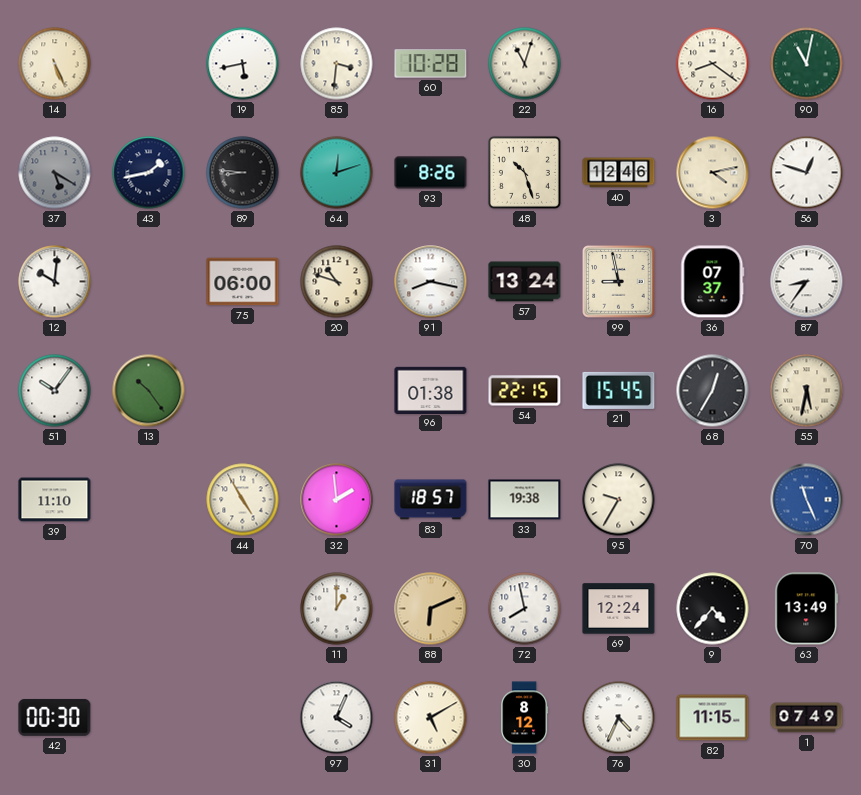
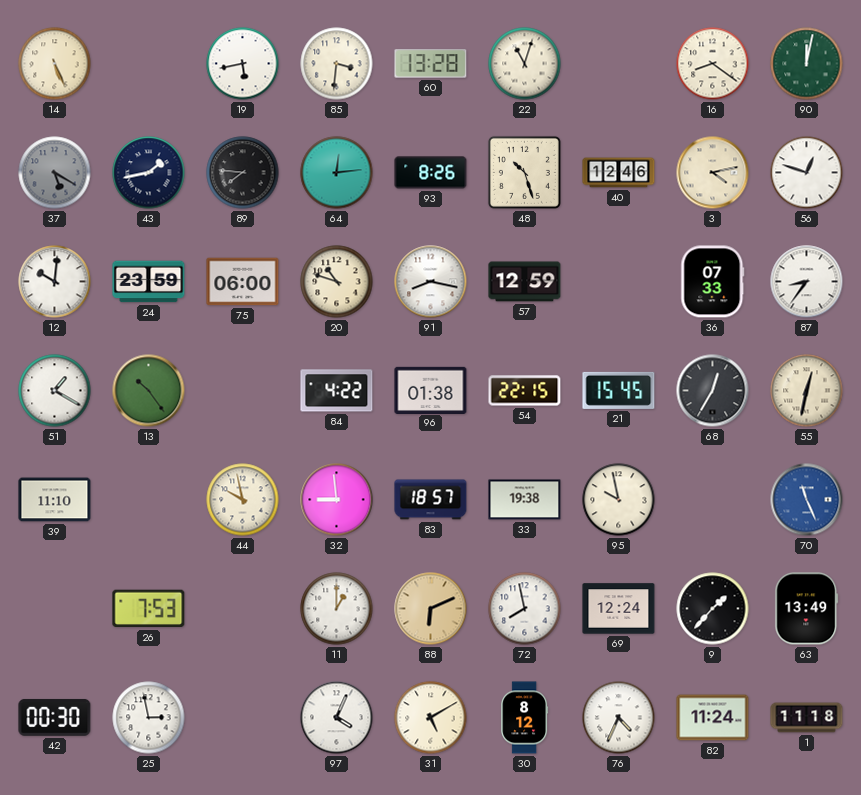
60: 10:28 -> 13:28
90: 11:02 -> 12:02
89: 8:46 -> 7:46
64: 12:12 -> 12:14
24: none -> 23:59
57: 13:24 -> 12:59
99: 8:58 -> none
36: 07:37 -> 07:33
51: 10:06 -> 1:20
84: none -> 4:22
55: 5:32 -> 12:32
44: 4:55 -> 9:58
32: 1:59 -> 8:59
95: 9:35 -> 9:58
26: none -> 7:53
9: 4:37 -> 1:37
25: none -> 2:58
82: 11:15 -> 11:24
1: 07:49 -> 11:18
